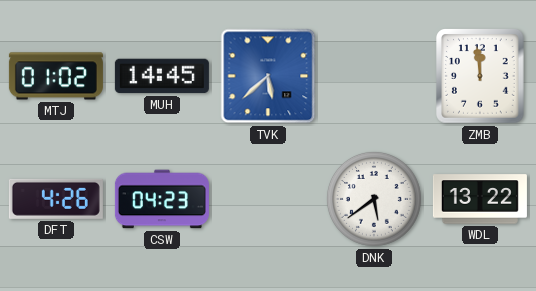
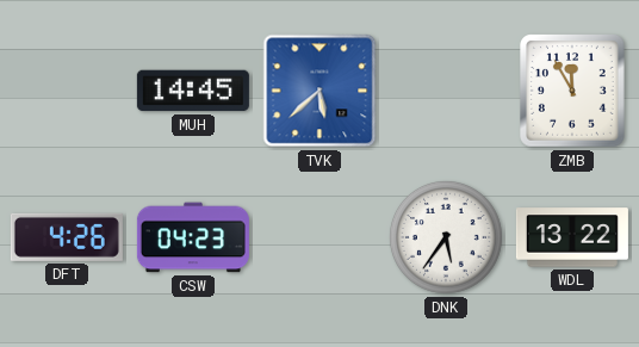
MTJ: 01:02 -> none
ZMB: 11:59 -> 11:55
DNK: 5:39 -> 5:36
